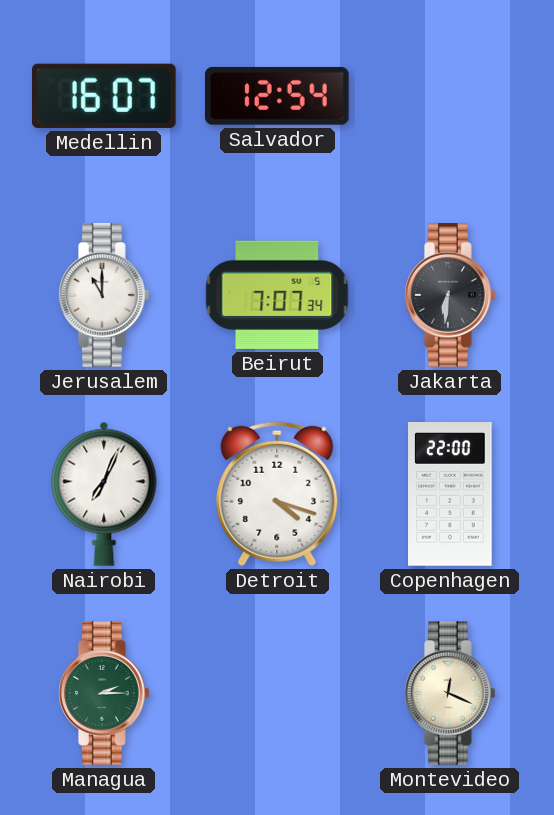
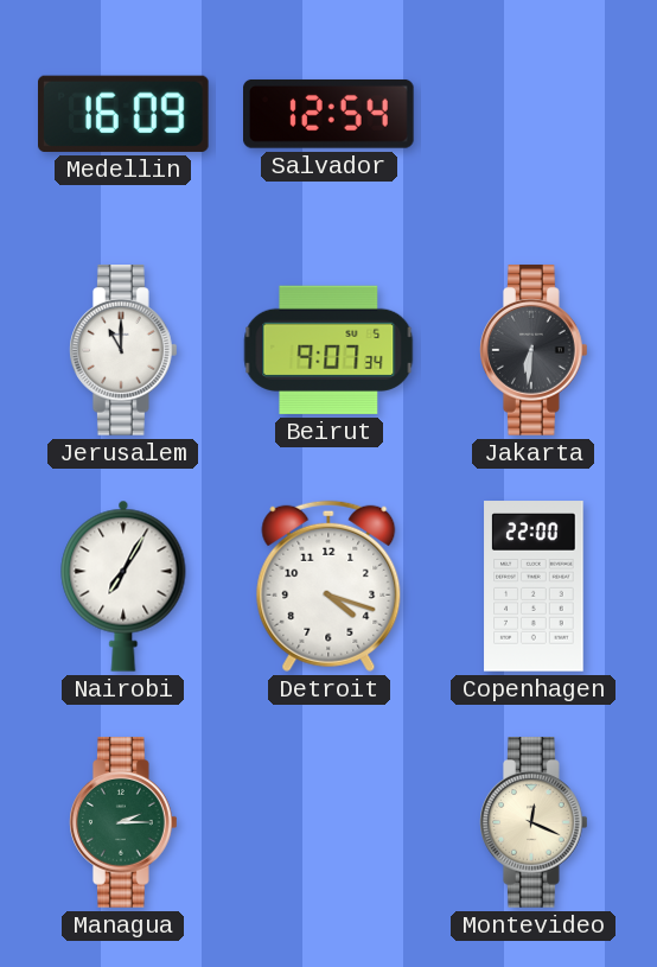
Medellin: 16:07 -> 16:09
Beirut: 7:07 -> 9:07
Nairobi: 7:04 -> 7:05
